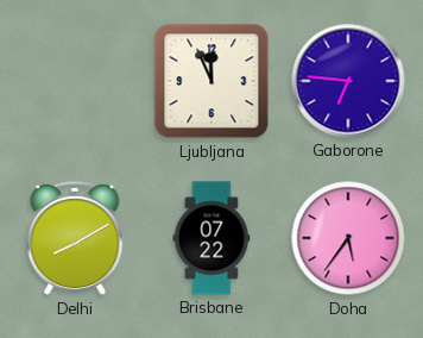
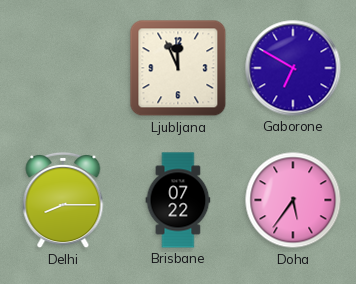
Gaborone: 6:46 -> 6:50
Delhi: 8:10 -> 8:15
